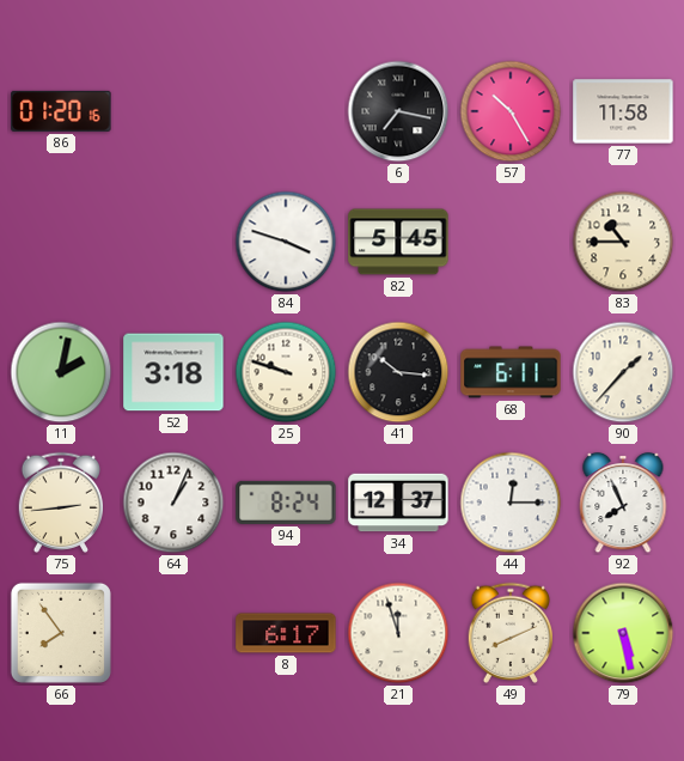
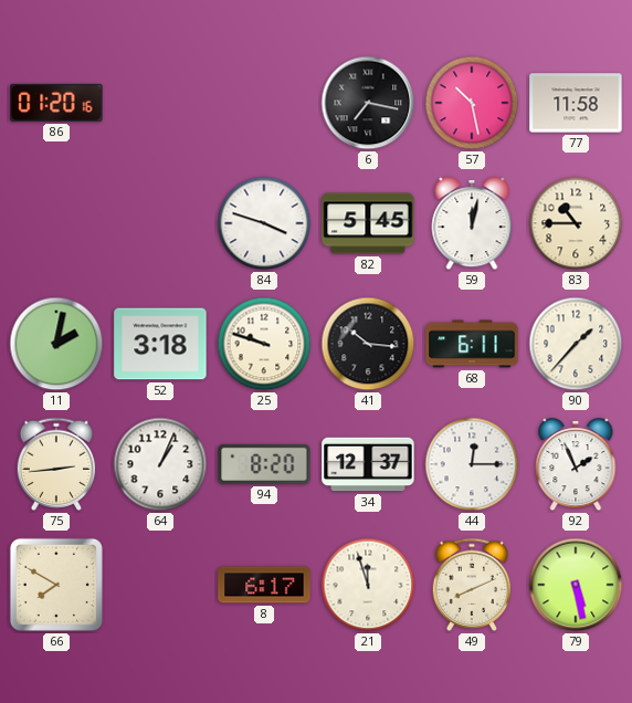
57: 10:25 -> 10:28
59: none -> 12:02
94: 8:24 -> 8:20
92: 7:56 -> 1:56
66: 7:54 -> 7:50
